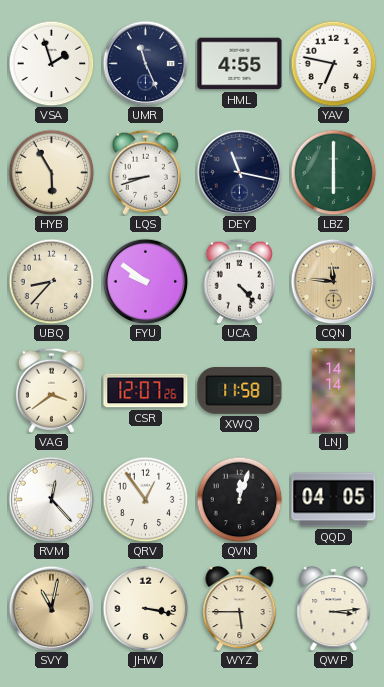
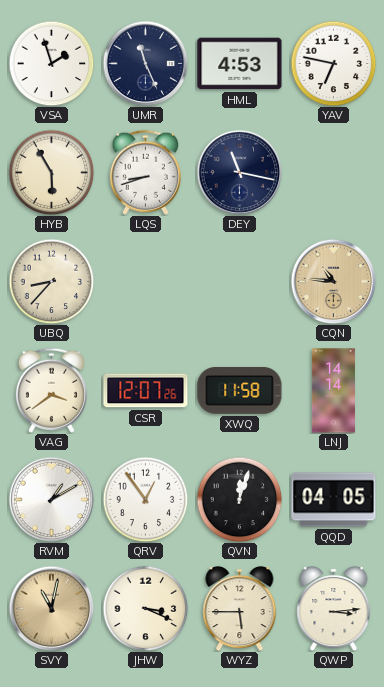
HML: 4:55 -> 4:53
LBZ: 6:00 -> none
FYU: 9:51 -> none
UCA: 4:23 -> none
CQN: 11:46 -> 10:46
RVM: 12:23 -> 1:10
JHW: 3:17 -> 3:19
